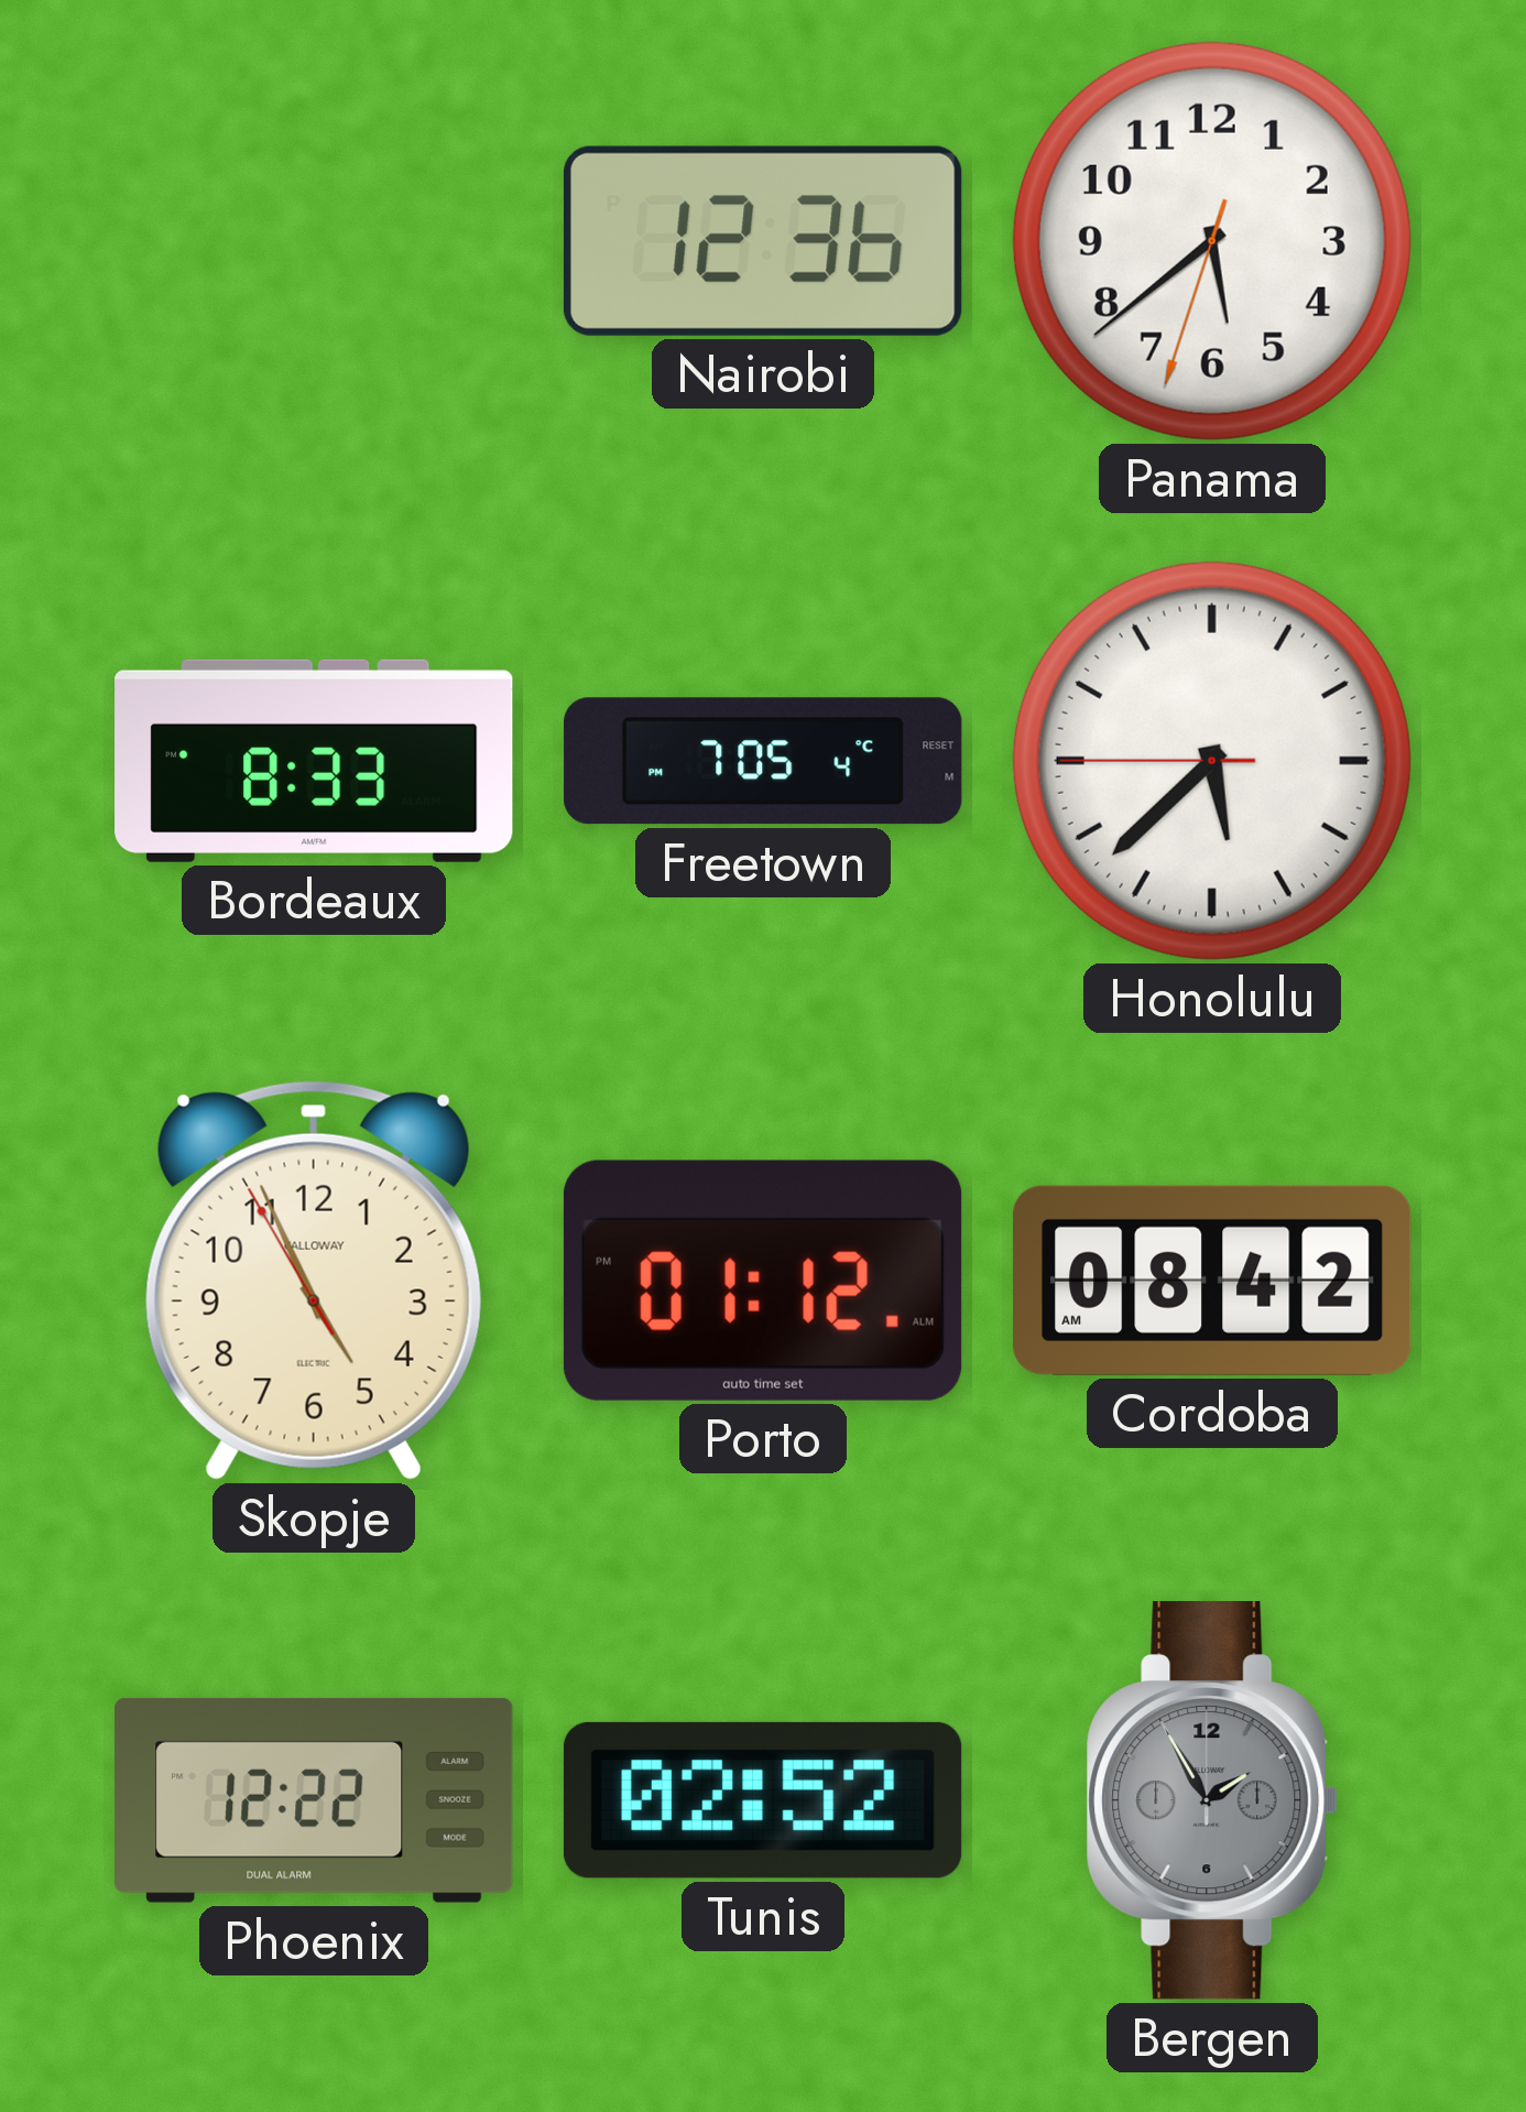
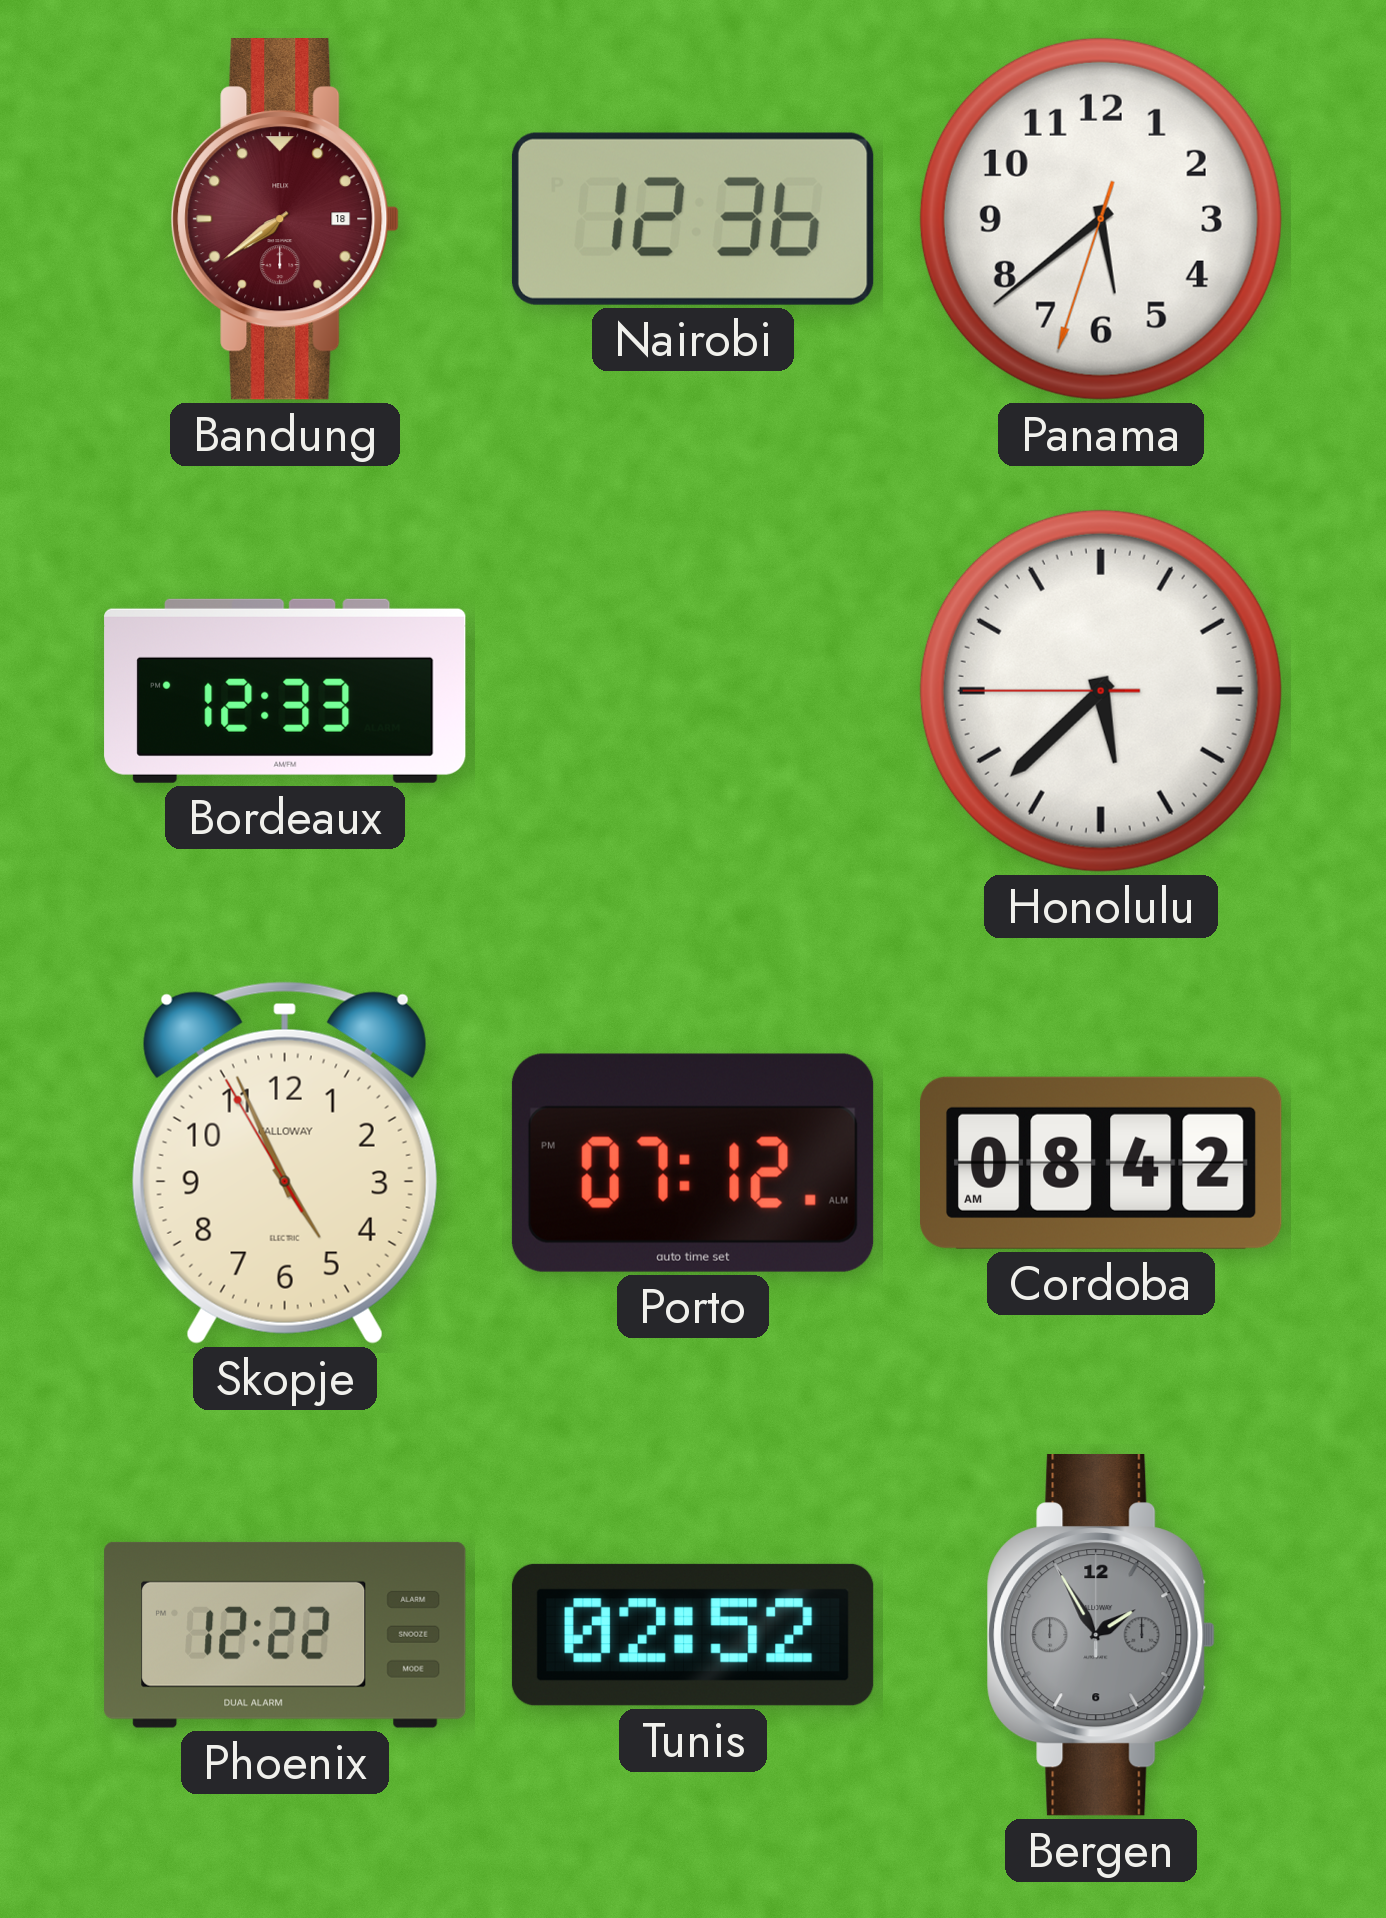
Bandung: none -> 7:39
Bordeaux: 8:33 -> 12:33
Freetown: 7:05 -> none
Porto: 01:12 -> 07:12
